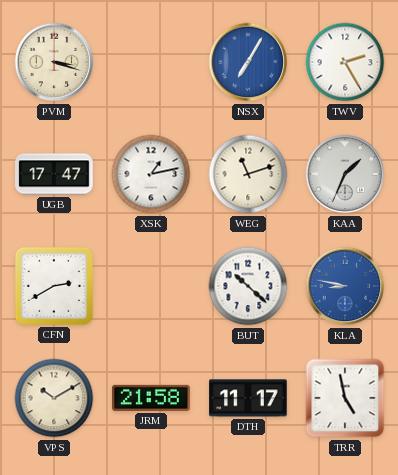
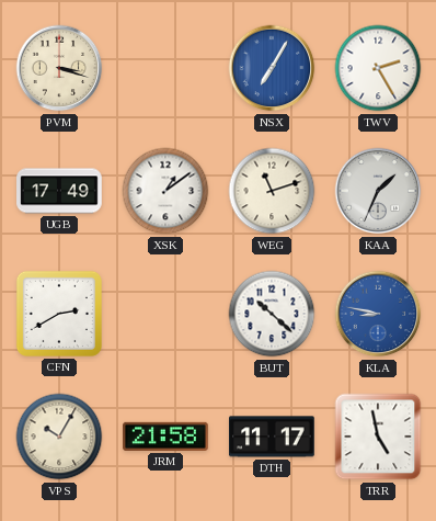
UGB: 17:47 -> 17:49
XSK: 1:13 -> 1:09
VPS: 10:10 -> 10:05
